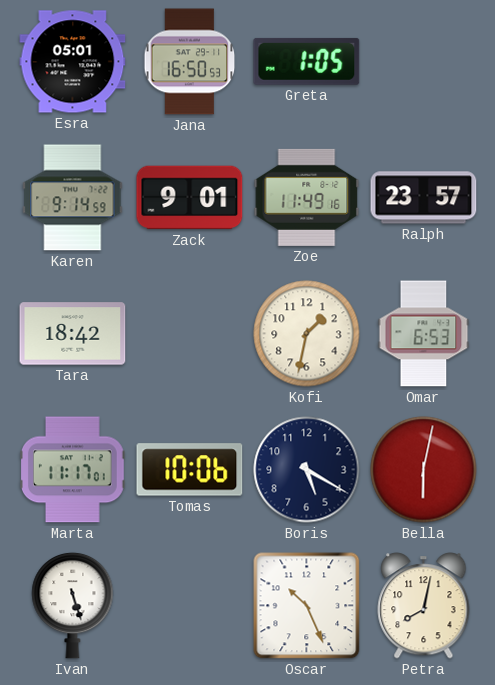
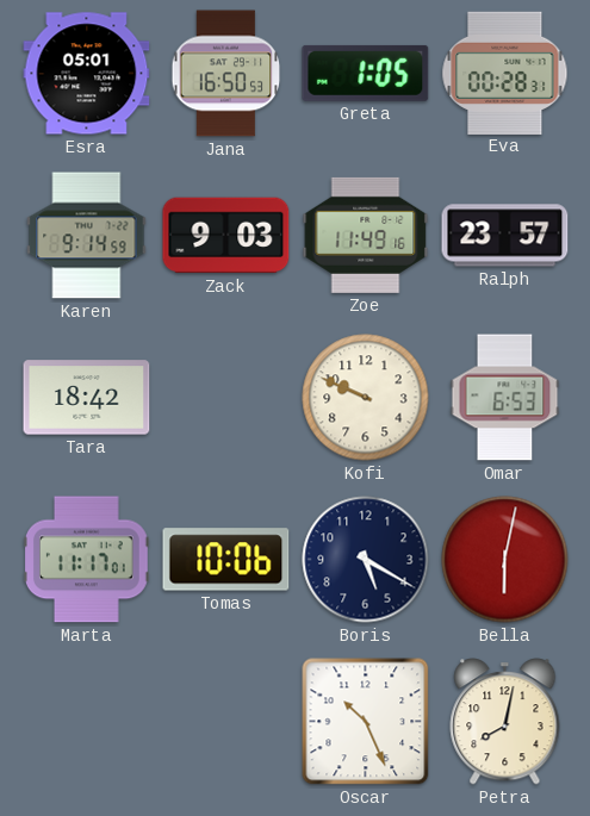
Eva: none -> 00:28
Zack: 9:01 -> 9:03
Kofi: 1:32 -> 9:49
Ivan: 5:27 -> none
